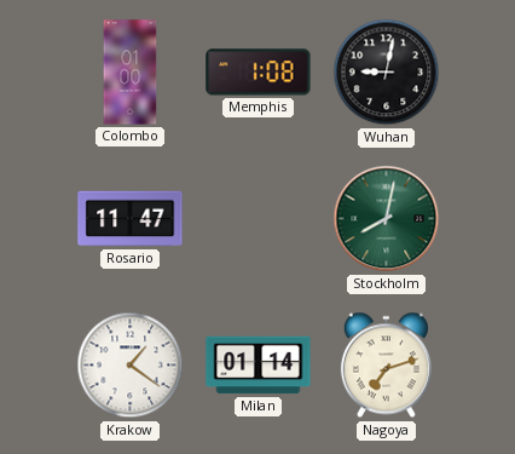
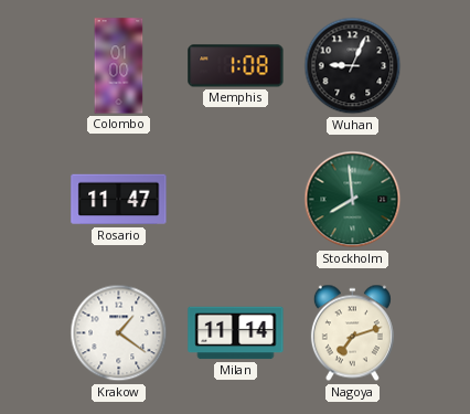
Wuhan: 9:02 -> 9:04
Stockholm: 8:02 -> 7:59
Milan: 01:14 -> 11:14
